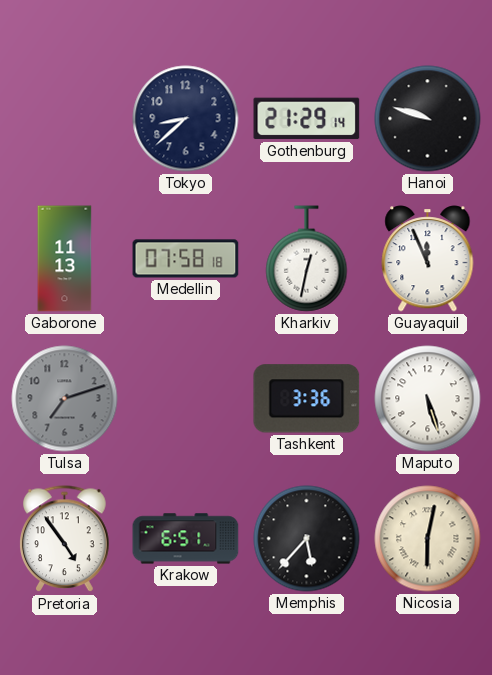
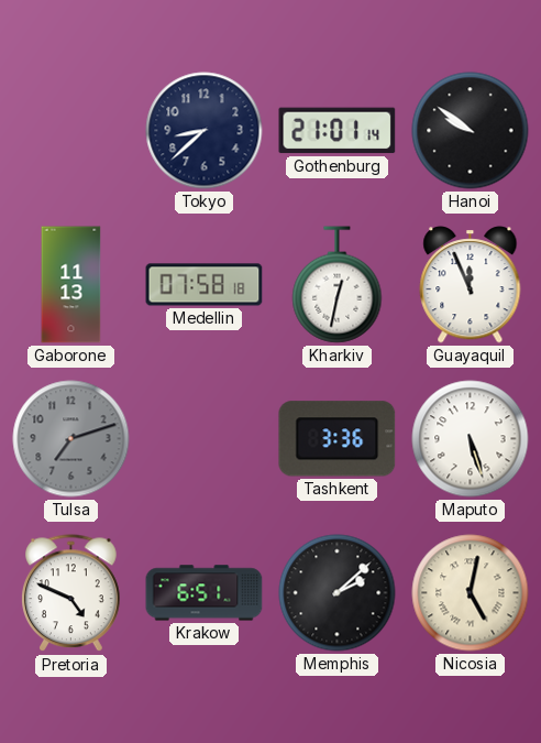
Gothenburg: 21:29 -> 21:01
Hanoi: 9:48 -> 9:51
Pretoria: 4:54 -> 4:49
Memphis: 5:37 -> 2:08
Nicosia: 6:02 -> 5:02
